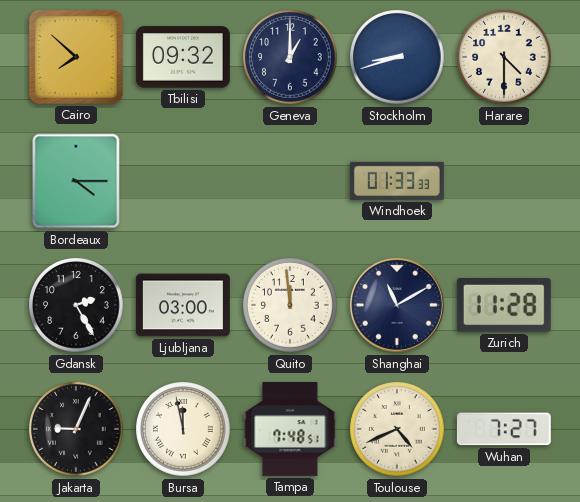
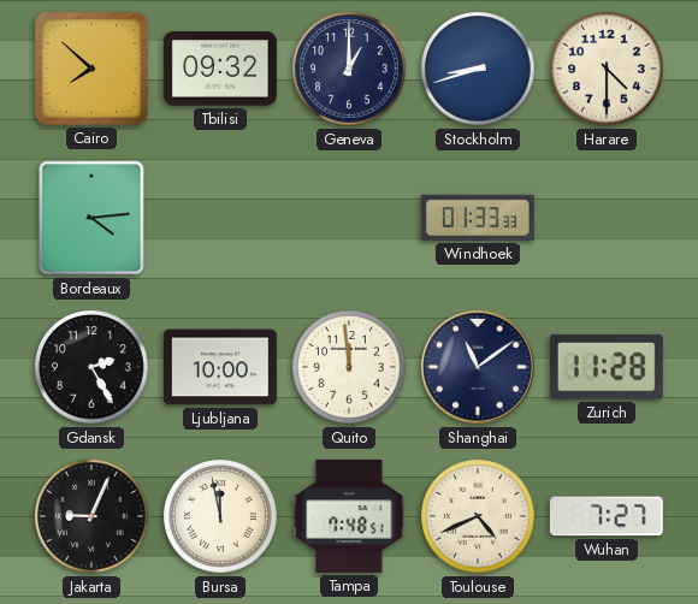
Bordeaux: 4:15 -> 4:14
Ljubljana: 03:00 -> 10:00
Shanghai: 11:10 -> 11:09
